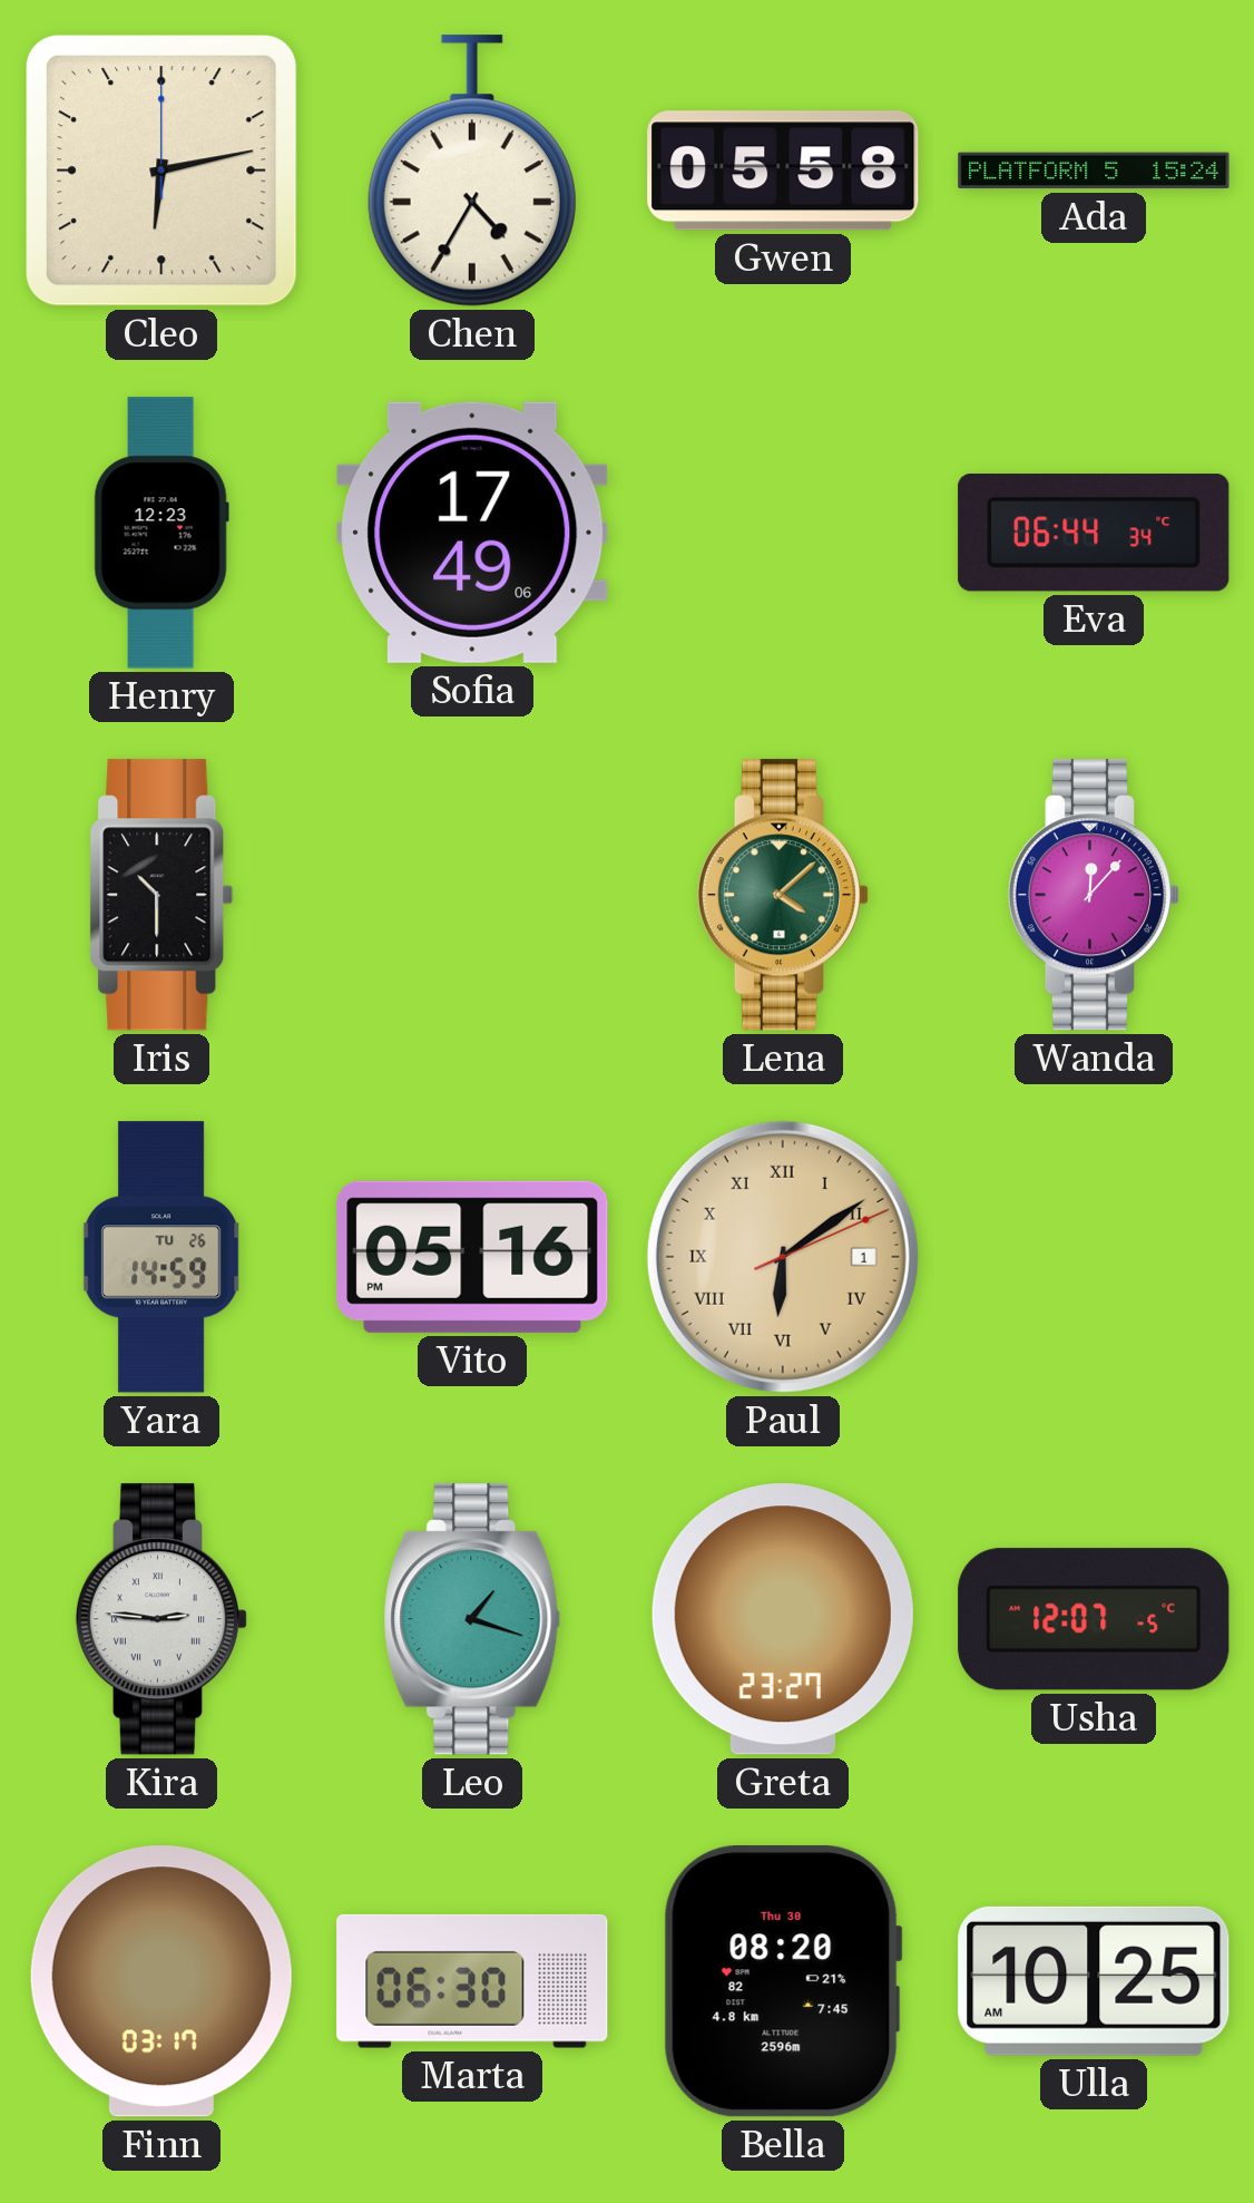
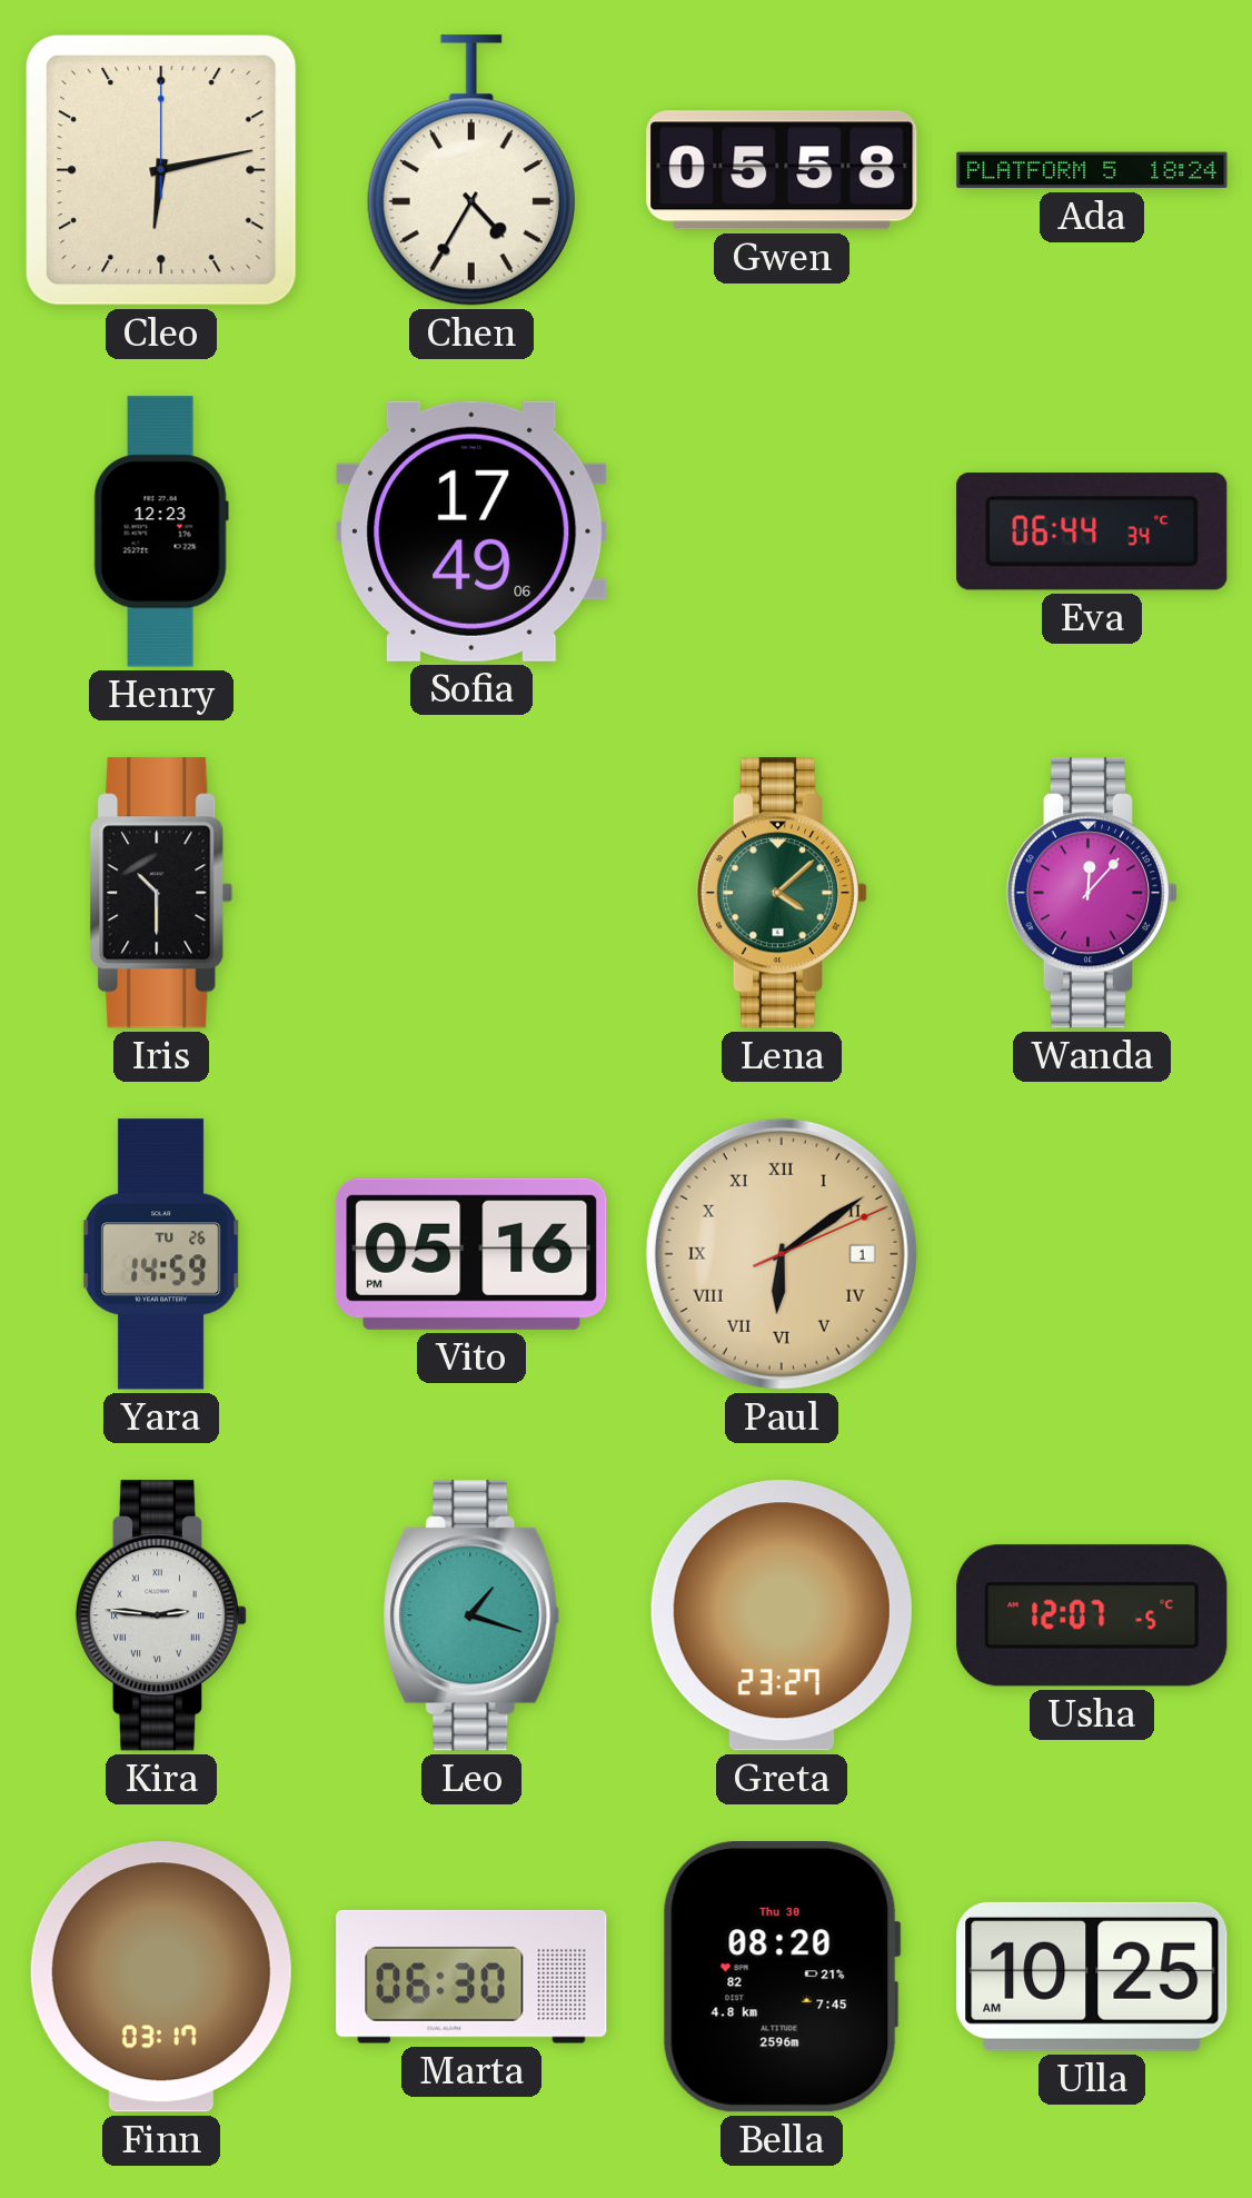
Ada: 15:24 -> 18:24
